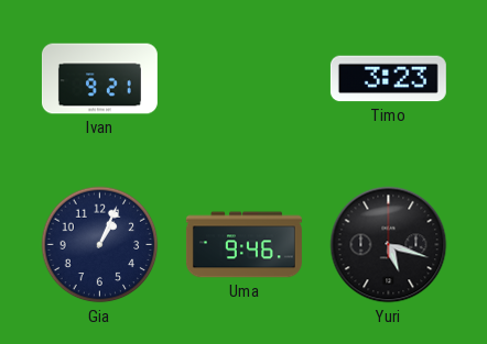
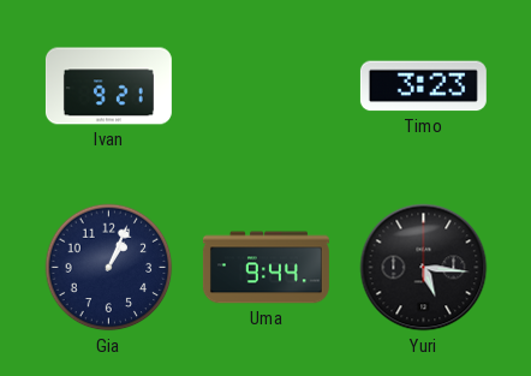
Uma: 9:46 -> 9:44
Yuri: 5:18 -> 5:16
